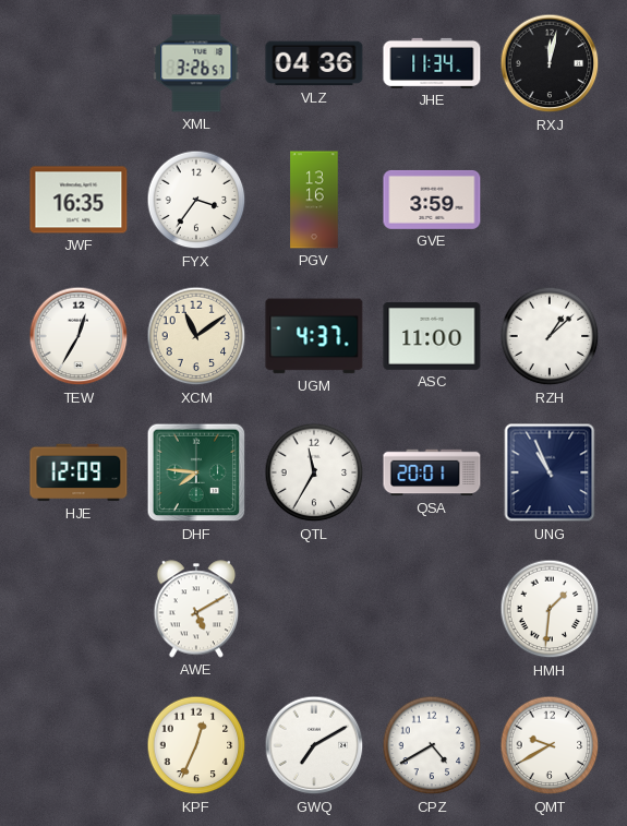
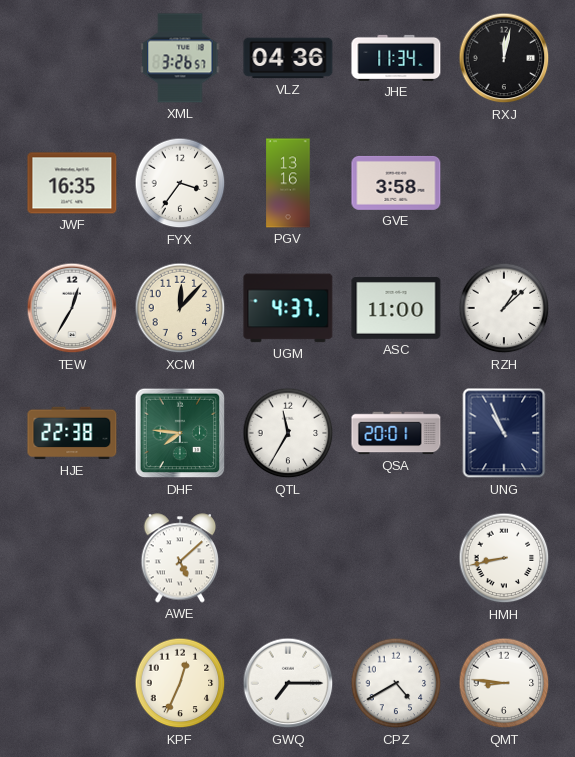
GVE: 3:59 -> 3:58
XCM: 11:09 -> 12:07
HJE: 12:09 -> 22:38
AWE: 5:10 -> 5:08
HMH: 1:31 -> 8:43
GWQ: 7:10 -> 7:15
QMT: 9:40 -> 8:46
